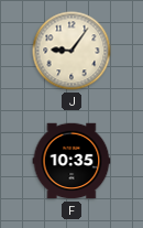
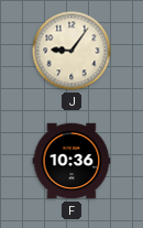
F: 10:35 -> 10:36
